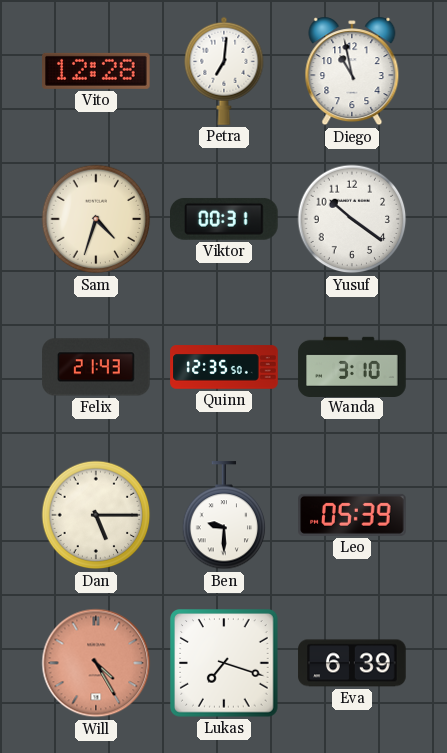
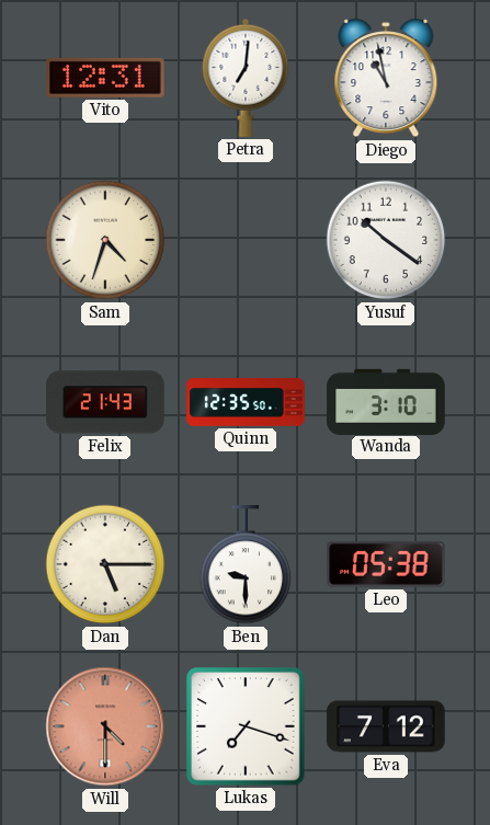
Vito: 12:28 -> 12:31
Viktor: 00:31 -> none
Leo: 05:39 -> 05:38
Will: 4:25 -> 4:30
Eva: 6:39 -> 7:12
